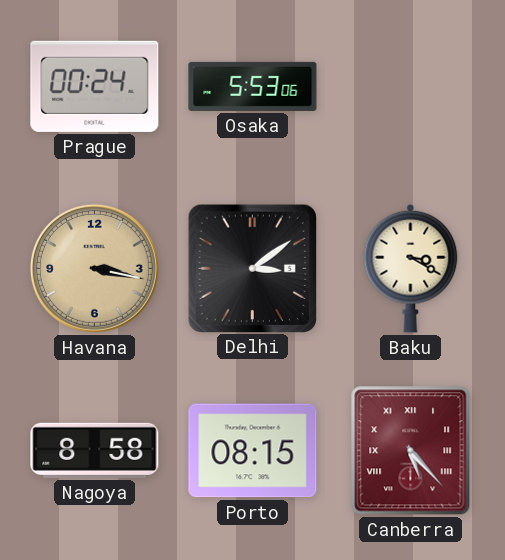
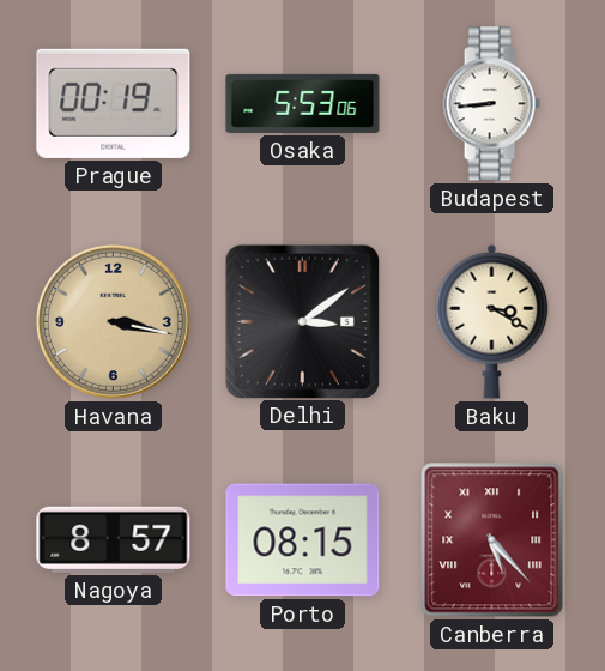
Prague: 00:24 -> 00:19
Budapest: none -> 8:44
Nagoya: 8:58 -> 8:57
